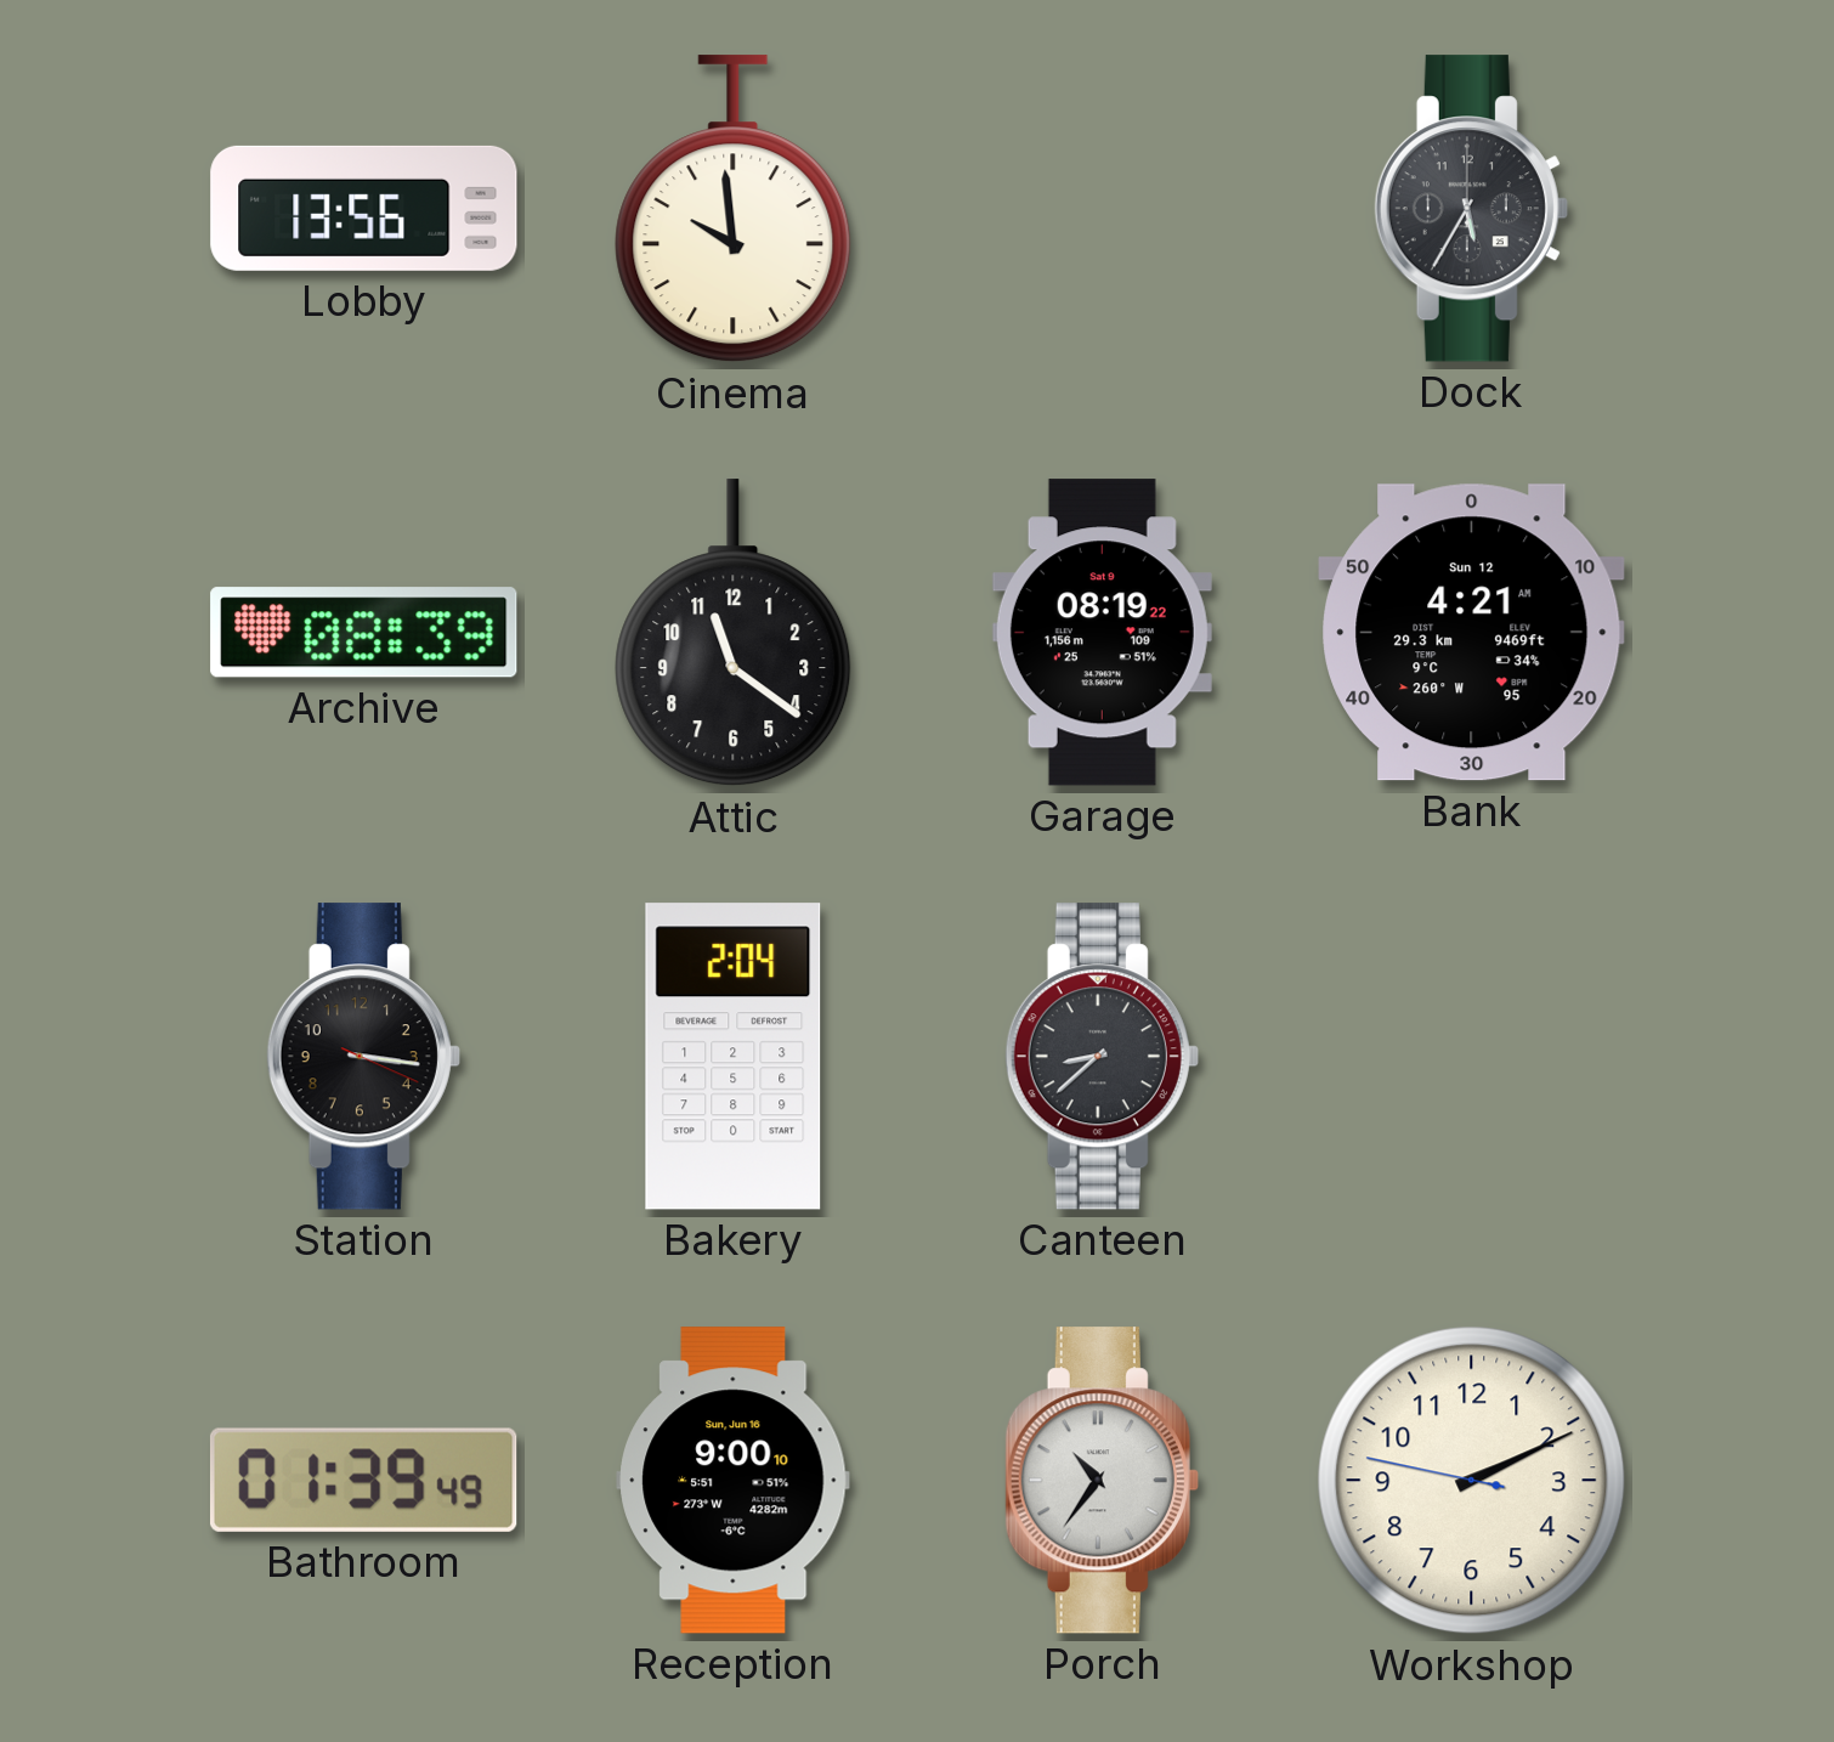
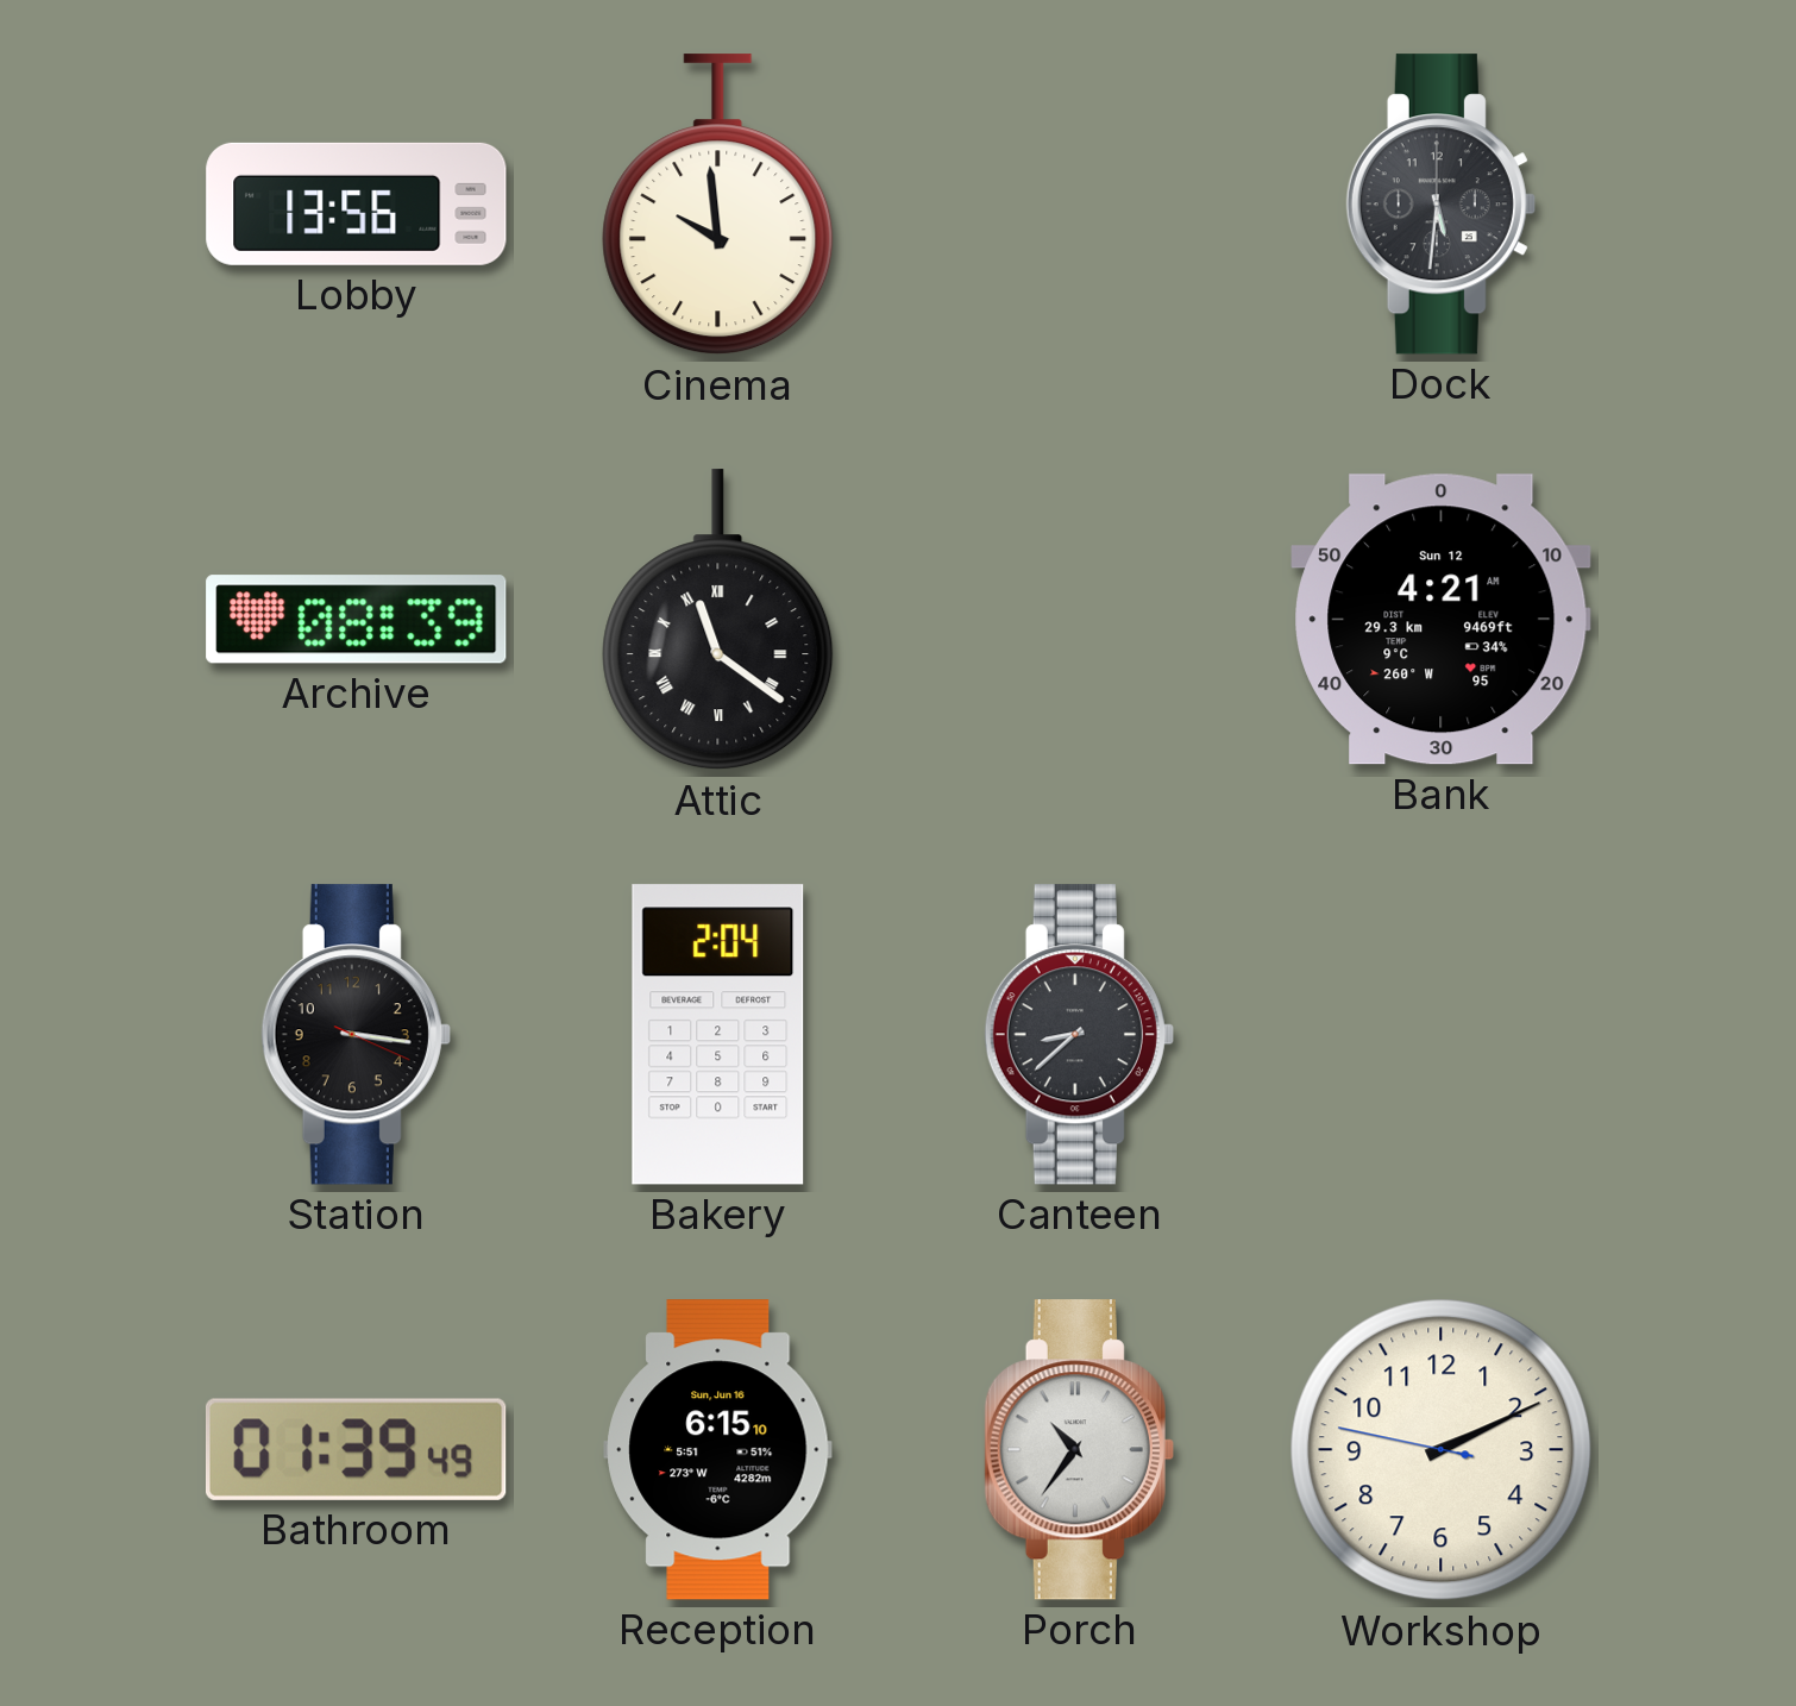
Dock: 5:35 -> 5:31
Attic numerals: Arabic -> Roman
Garage: 08:19 -> none
Reception: 9:00 -> 6:15
